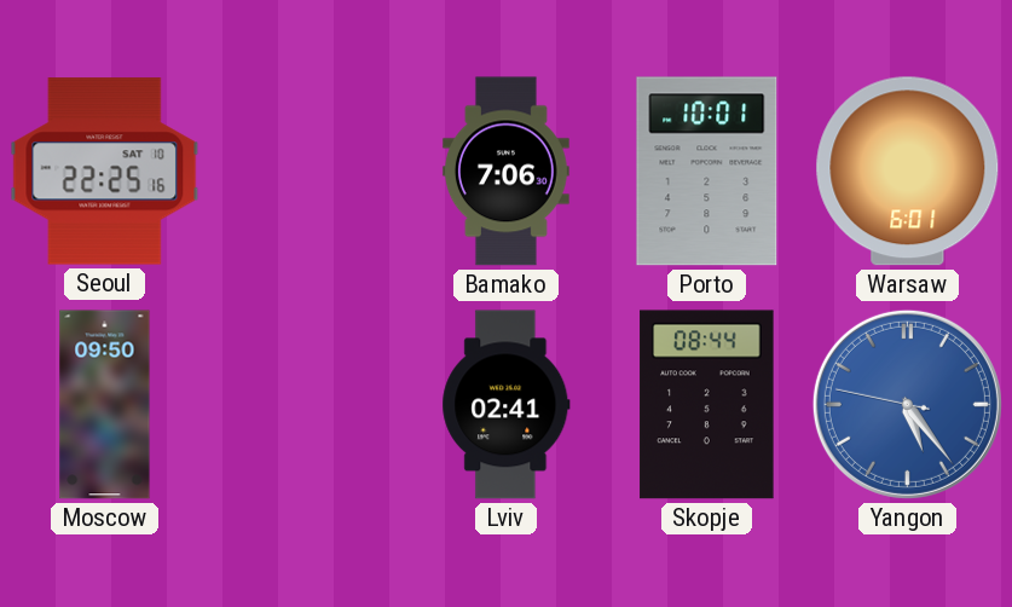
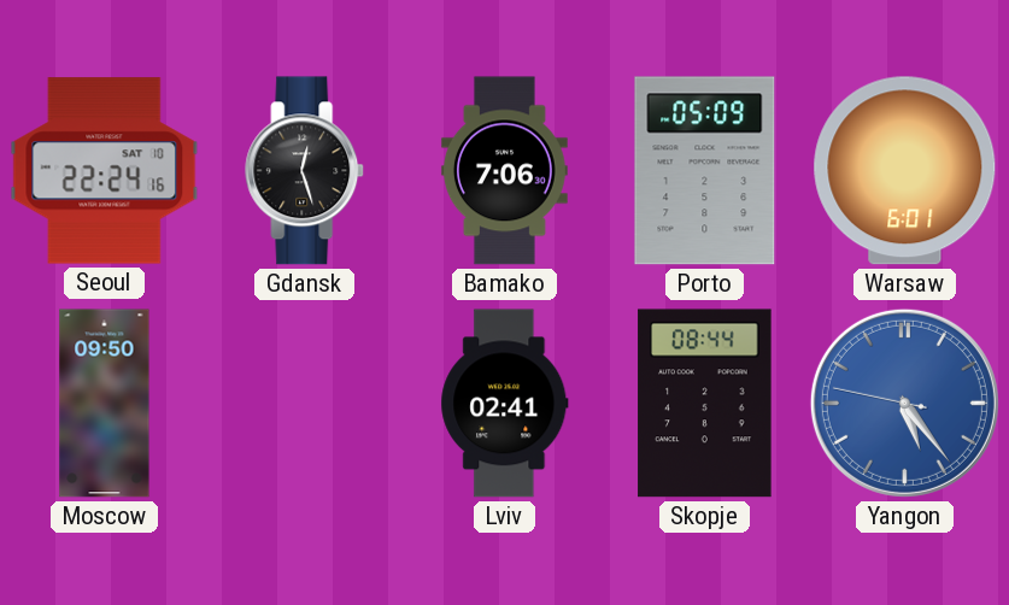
Seoul: 22:25 -> 22:24
Gdansk: none -> 12:27
Porto: 10:01 -> 05:09
